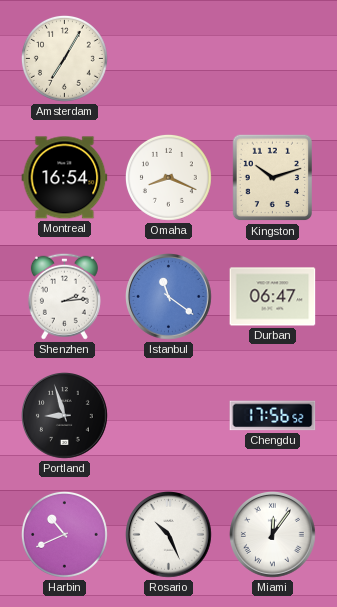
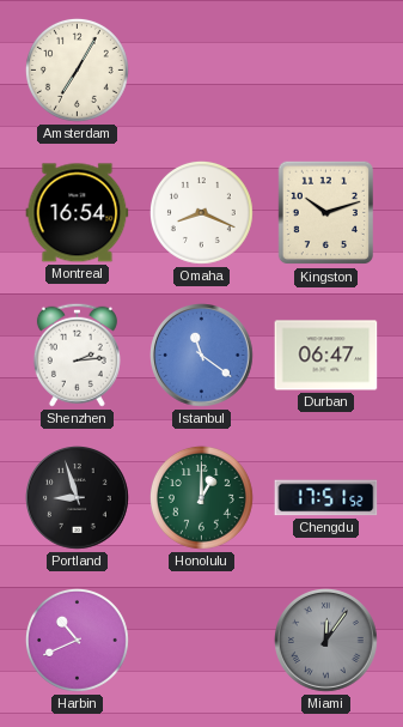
Honolulu: none -> 1:00
Chengdu: 17:56 -> 17:51
Rosario: 10:26 -> none
Miami dial: white -> grey
